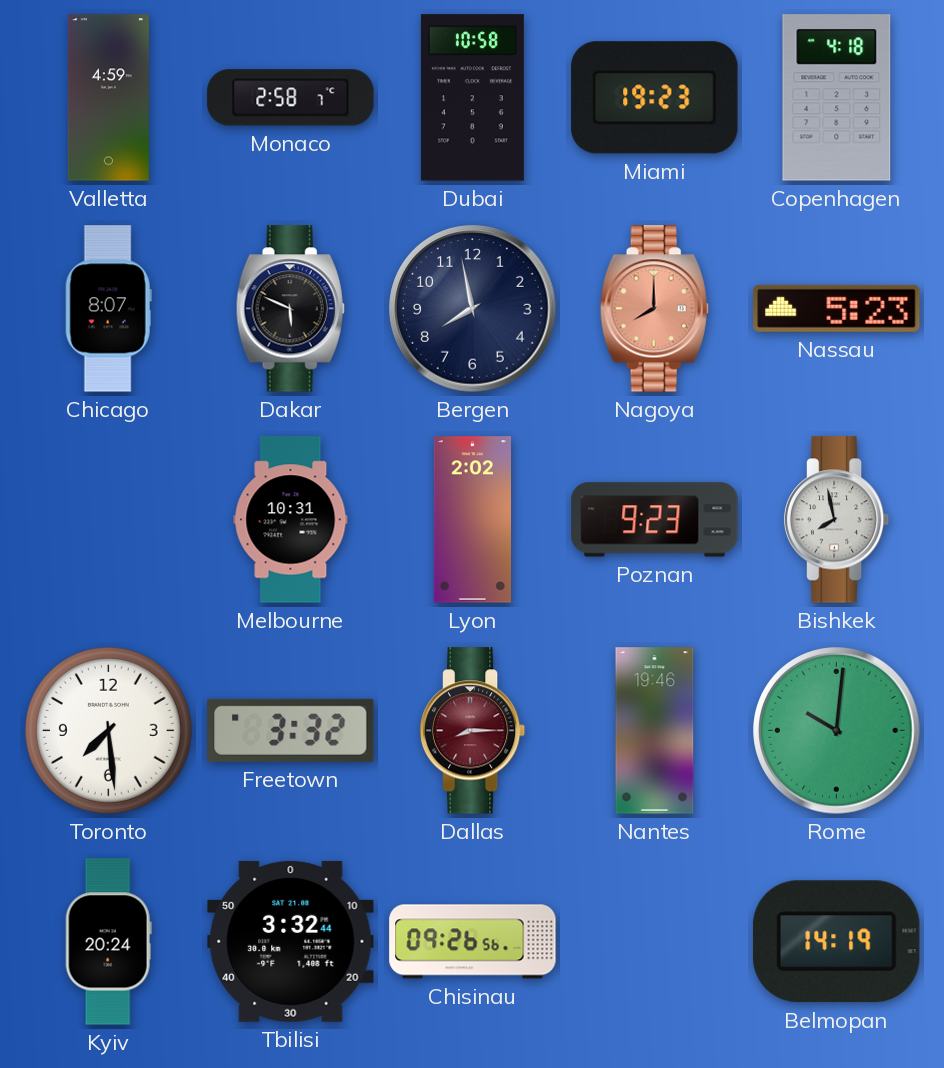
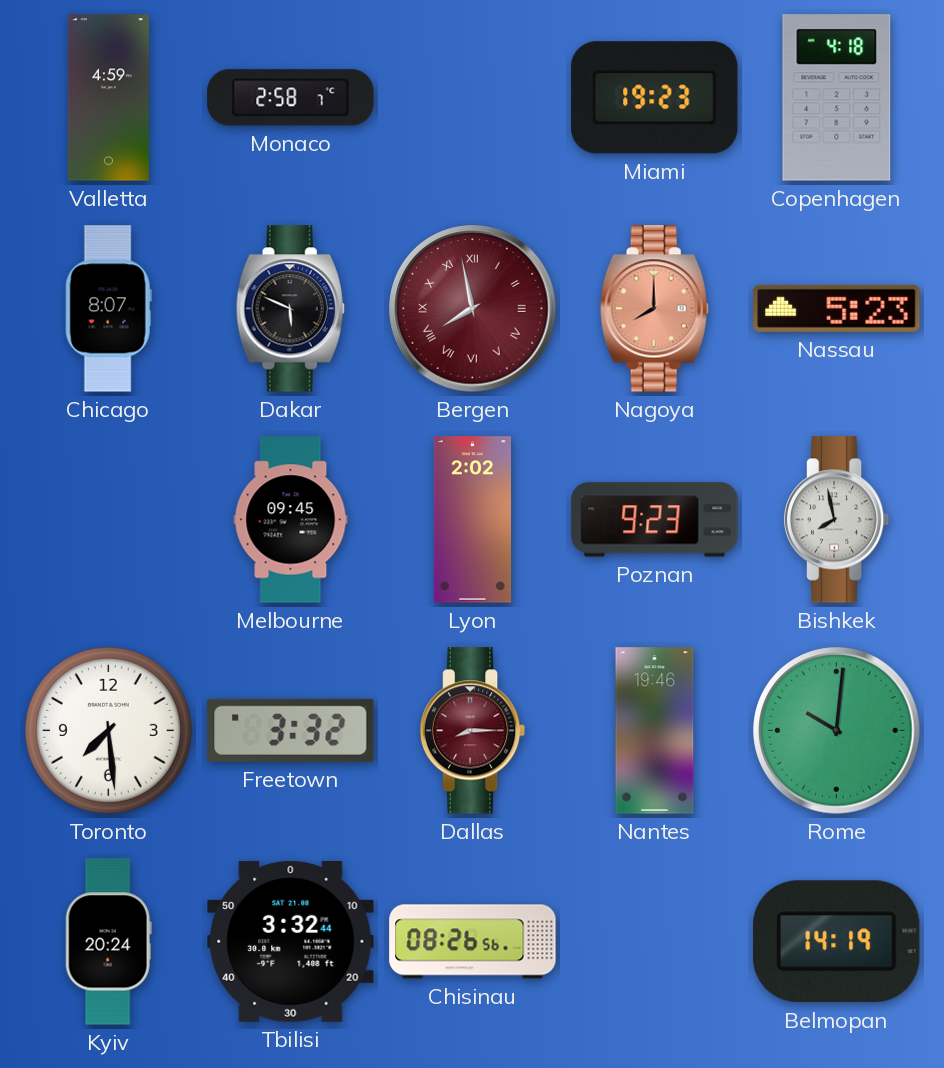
Dubai: 10:58 -> none
Bergen dial: navy -> burgundy
Bergen numerals: Arabic -> Roman
Melbourne: 10:31 -> 09:45
Chisinau: 09:26 -> 08:26
